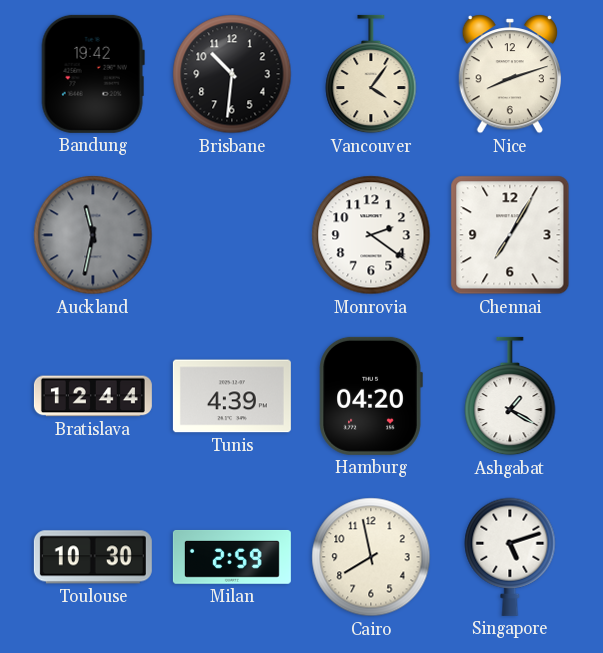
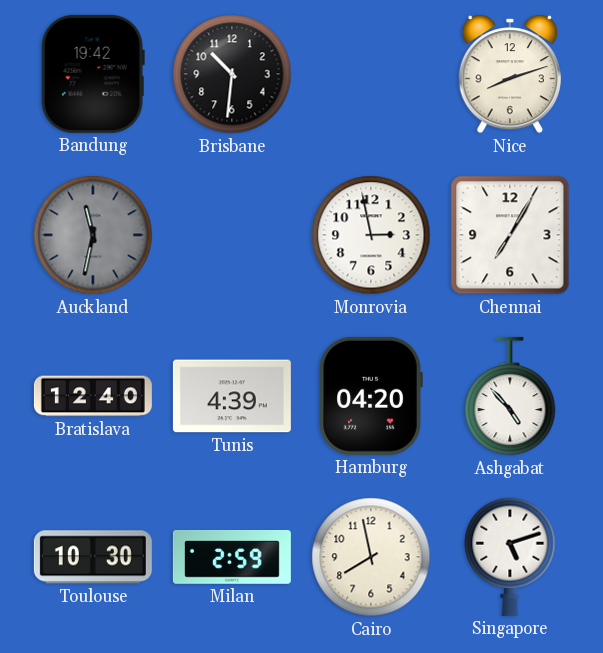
Vancouver: 4:06 -> none
Monrovia: 2:21 -> 2:58
Bratislava: 12:44 -> 12:40
Ashgabat: 1:20 -> 4:53
